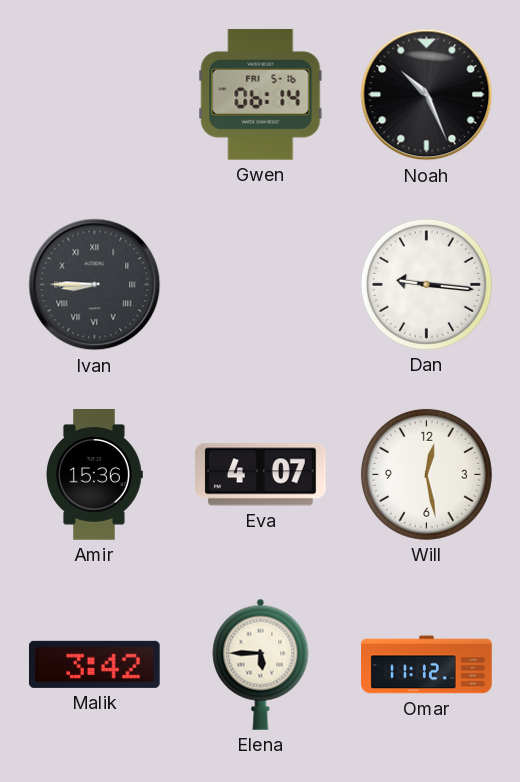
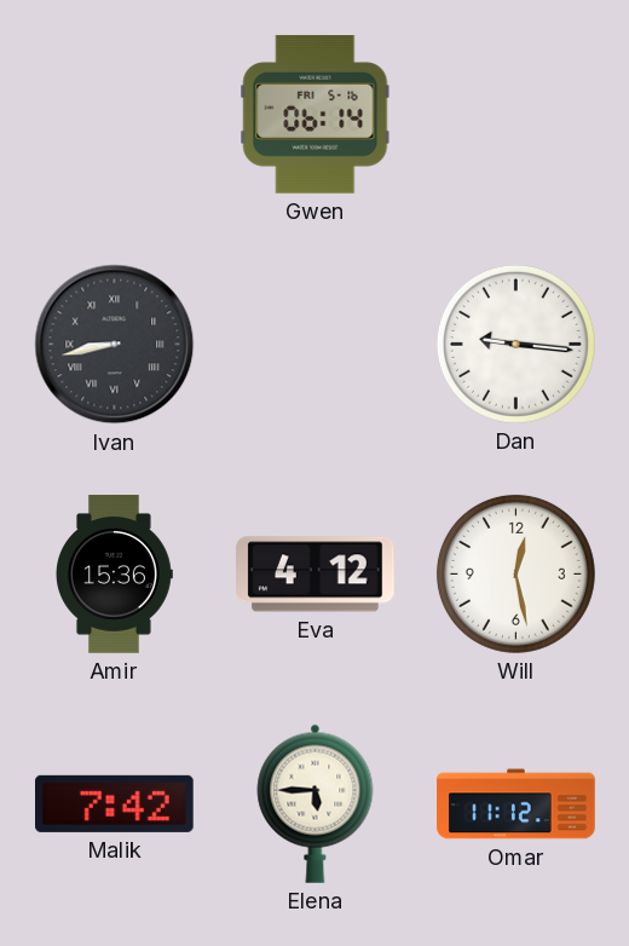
Noah: 10:26 -> none
Ivan: 8:45 -> 8:43
Eva: 4:07 -> 4:12
Malik: 3:42 -> 7:42
